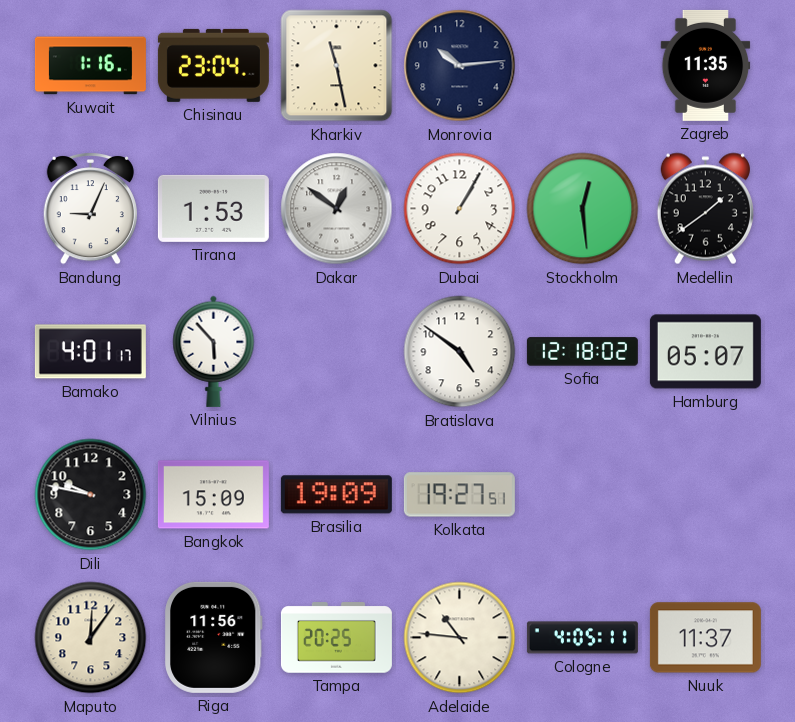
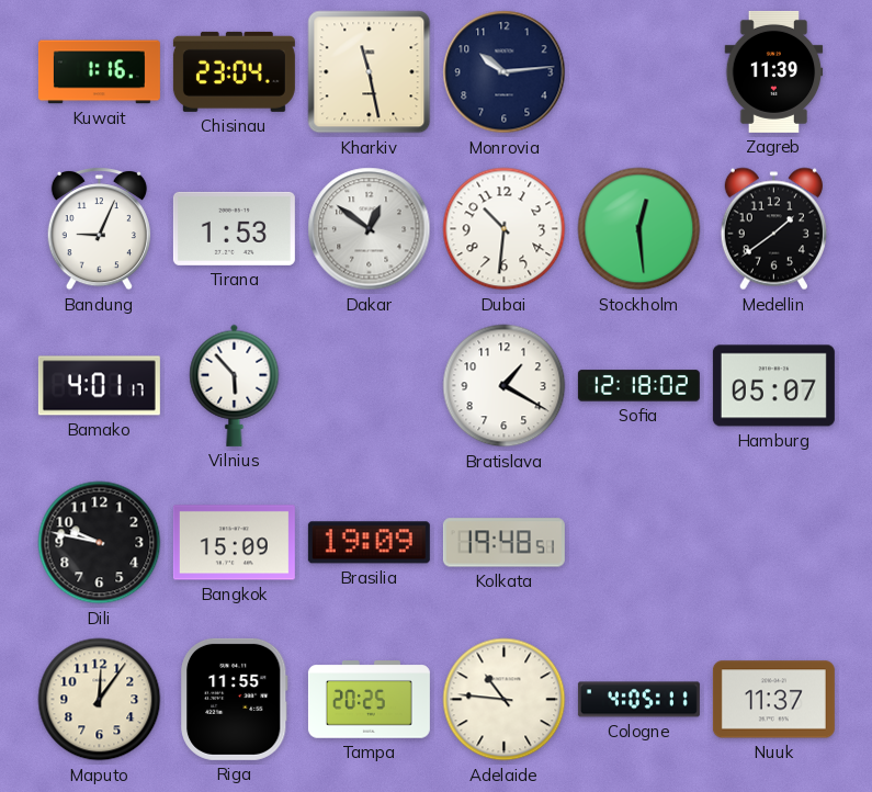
Zagreb: 11:35 -> 11:39
Dubai: 1:05 -> 10:31
Bratislava: 4:51 -> 1:20
Kolkata: 19:27 -> 19:48
Riga: 11:56 -> 11:55
